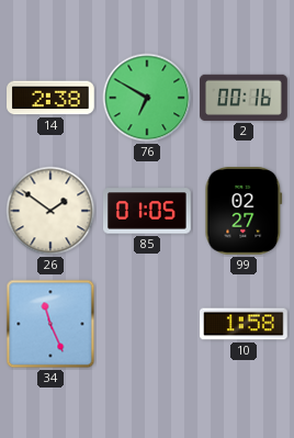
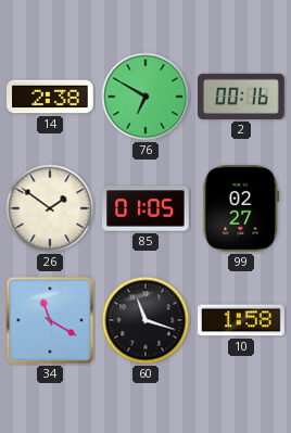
34: 11:26 -> 11:20
60: none -> 11:18
